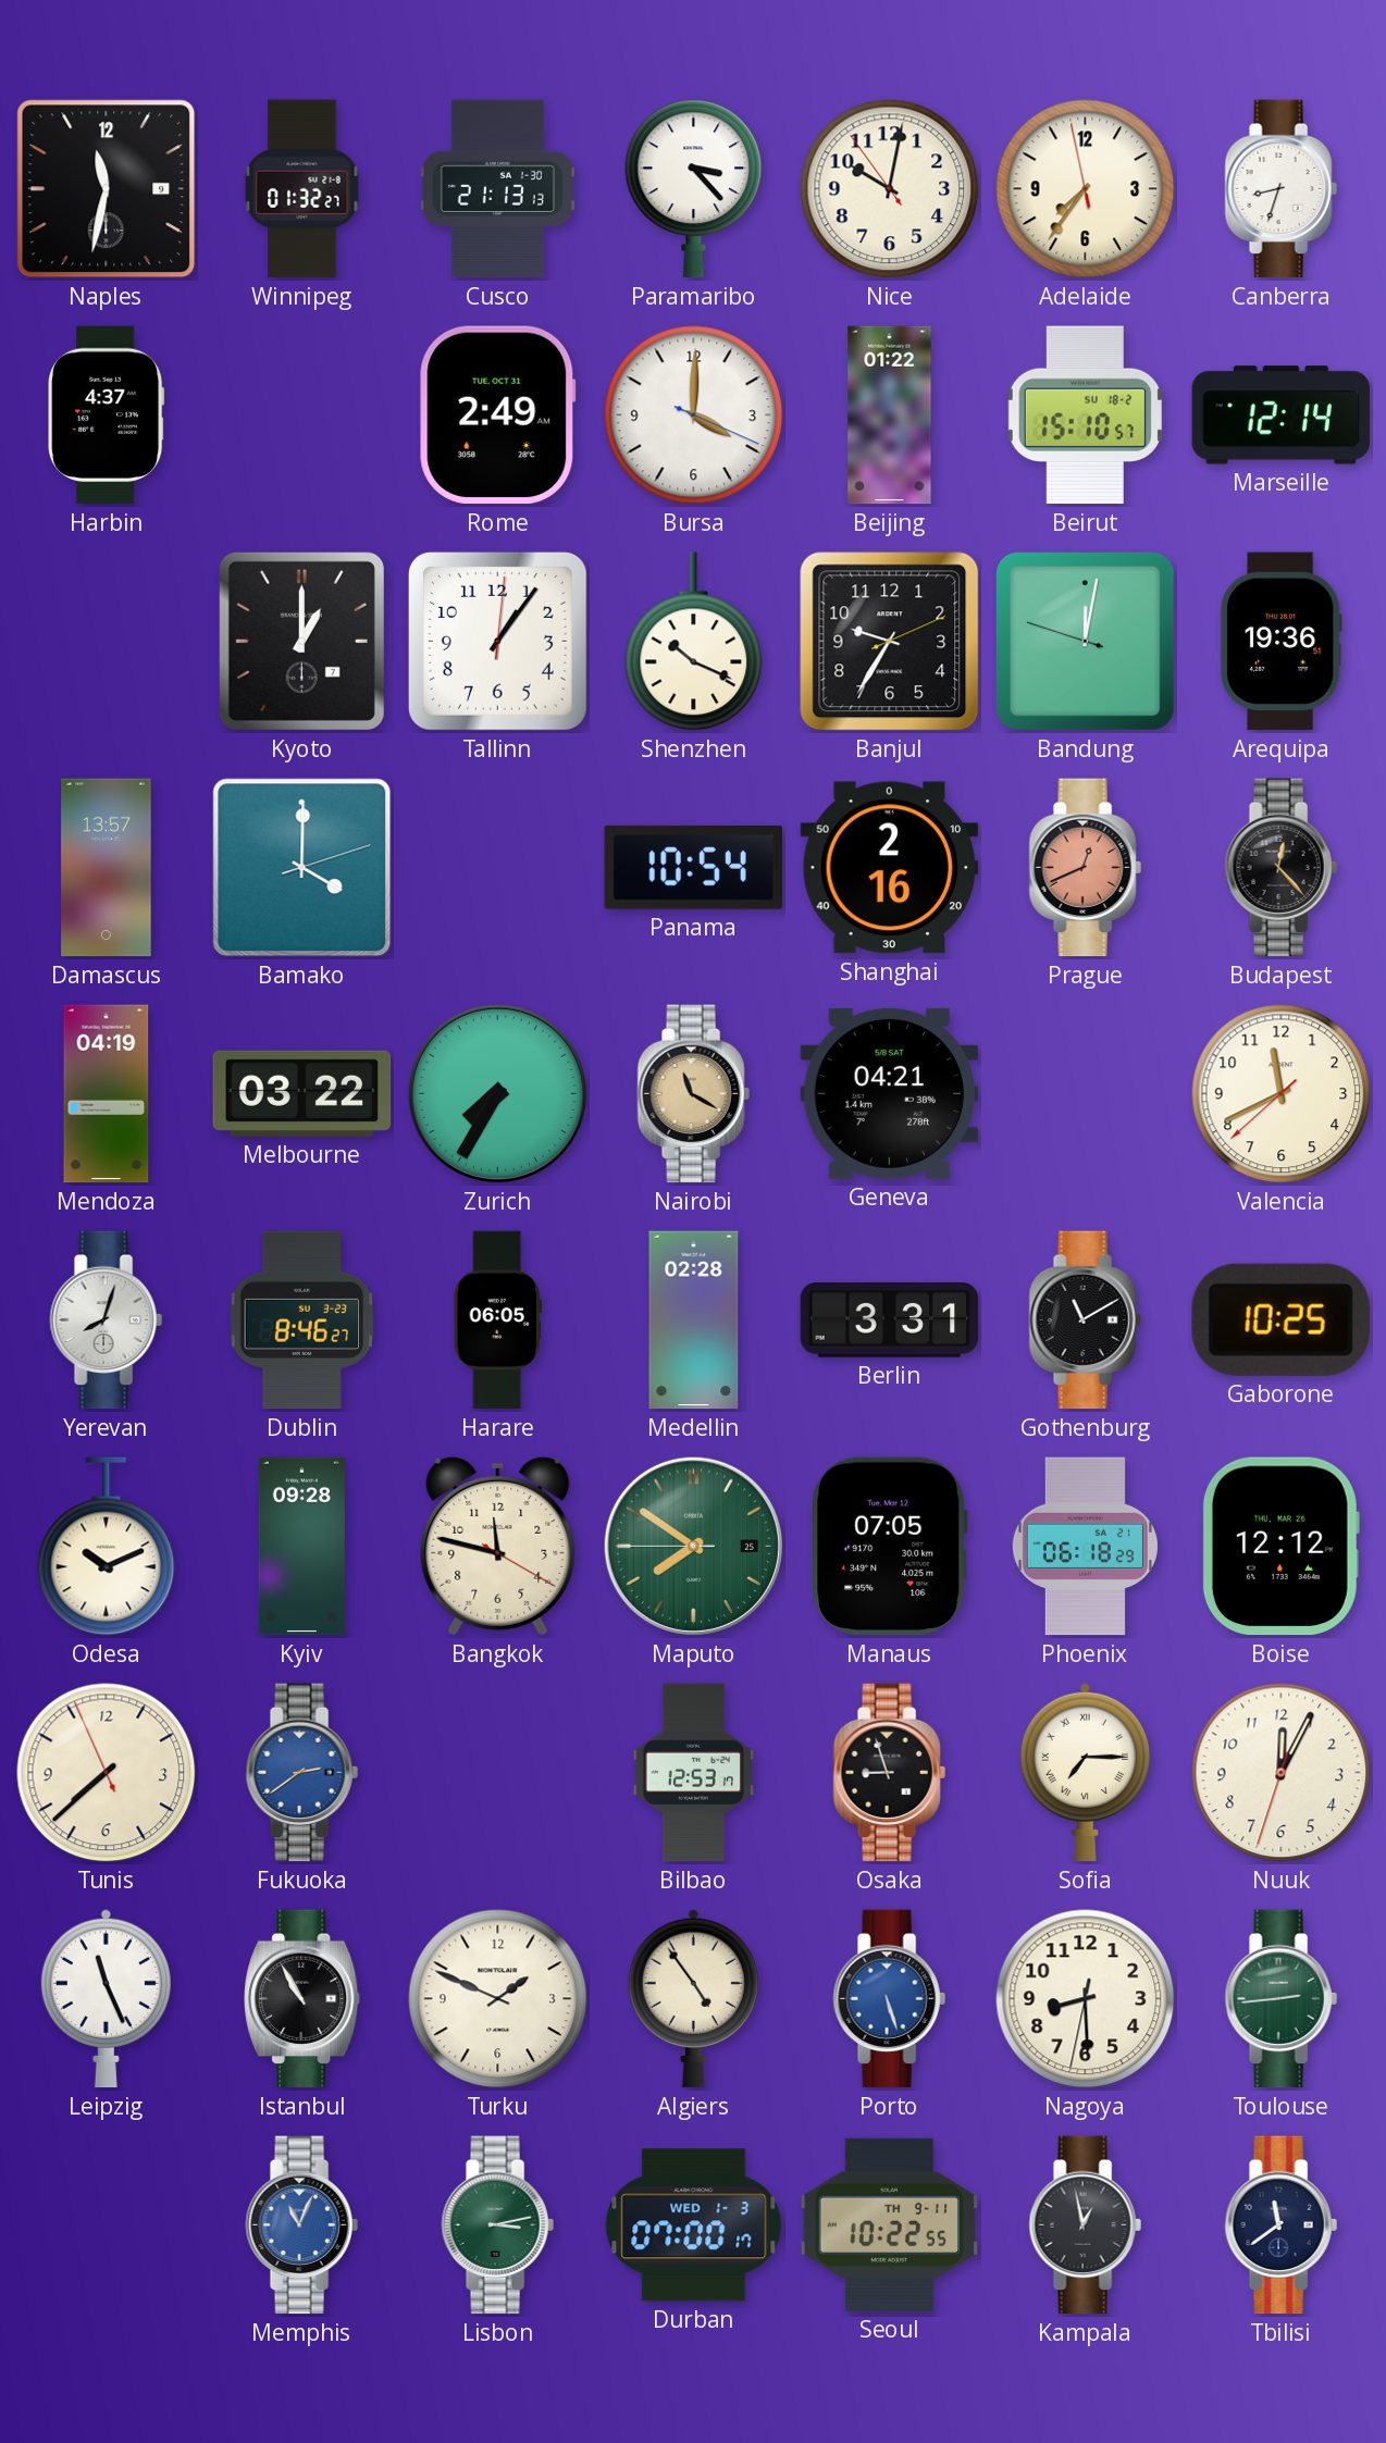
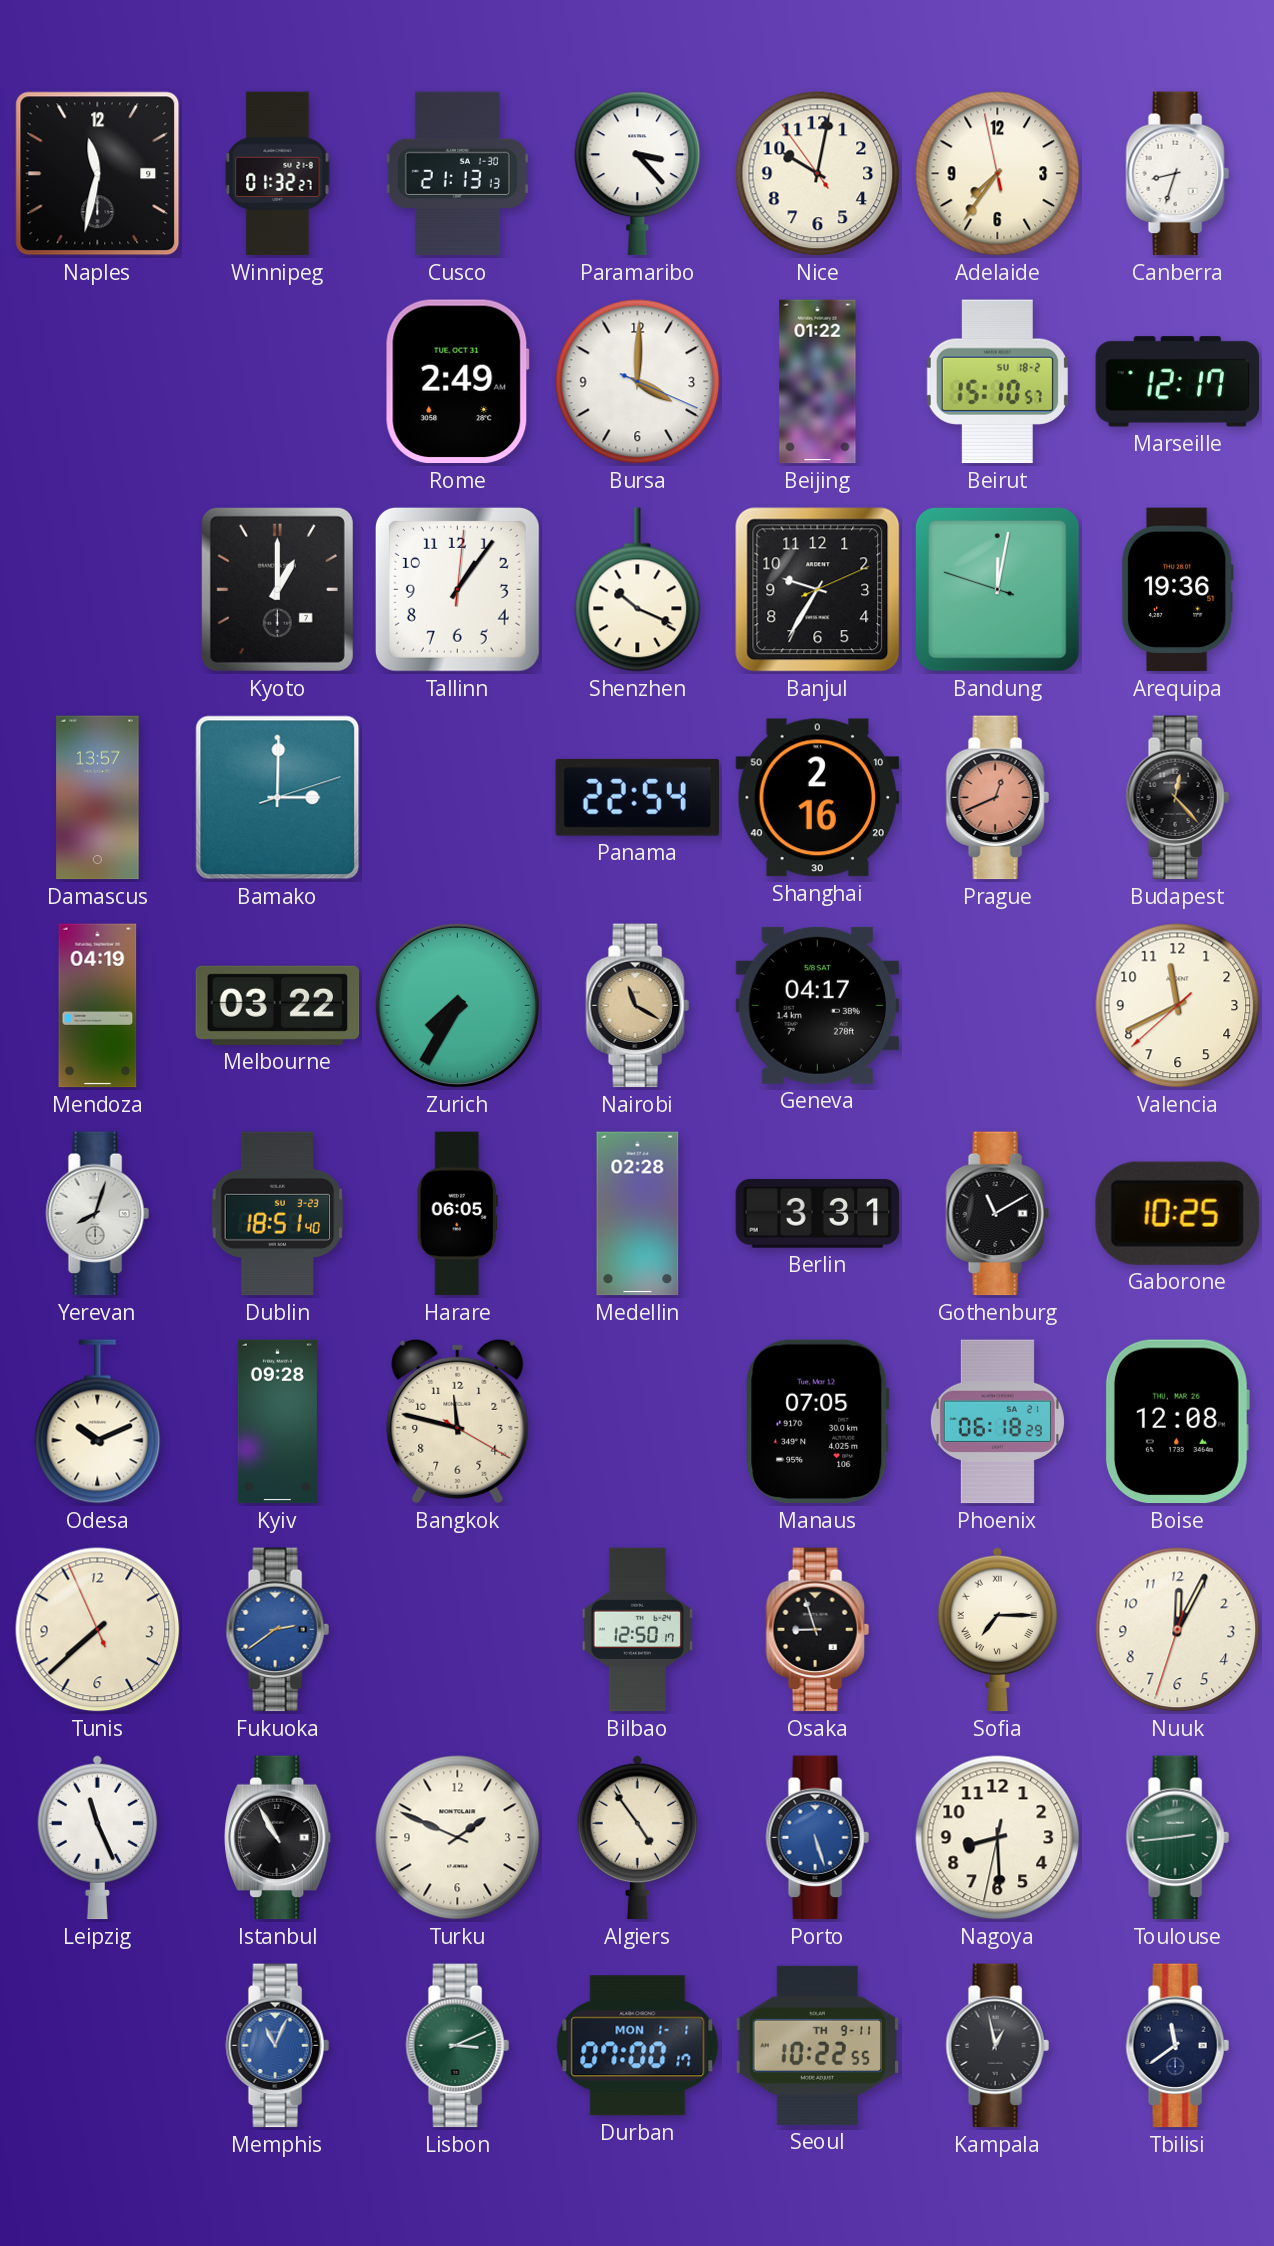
Harbin: 4:37 -> none
Marseille: 12:14 -> 12:17
Bamako: 4:00 -> 3:00
Panama: 10:54 -> 22:54
Geneva: 04:21 -> 04:17
Dublin: 8:46 -> 18:51
Maputo: 7:50 -> none
Boise: 12:12 -> 12:08
Bilbao: 12:53 -> 12:50
Lisbon: 3:13 -> 3:11
Durban date: WED 1-3 -> MON 1-1
